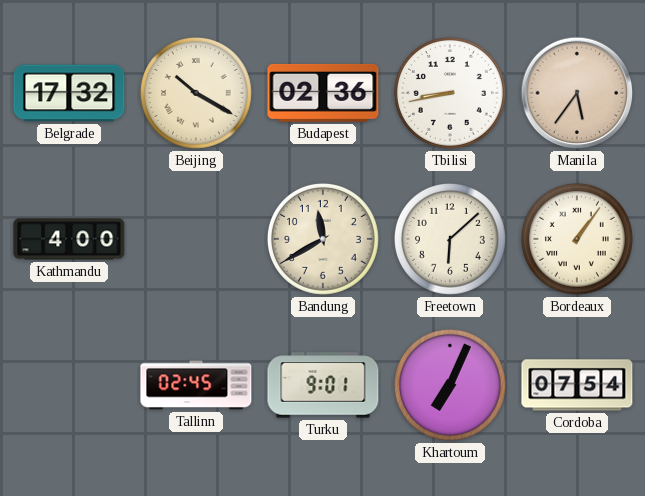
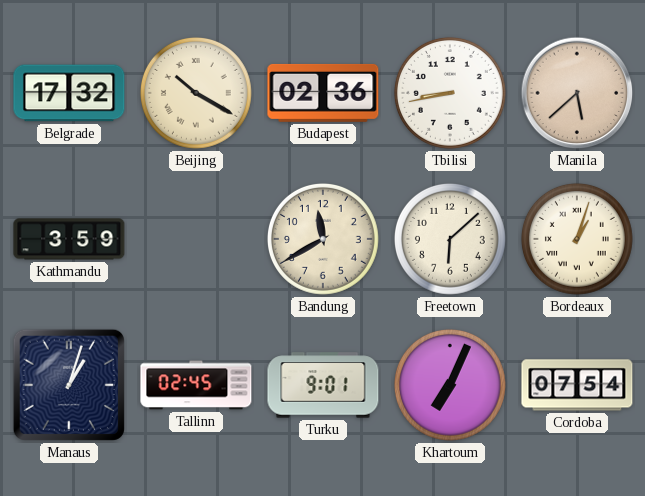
Manila: 5:36 -> 5:38
Kathmandu: 4:00 -> 3:59
Bordeaux: 1:06 -> 1:03
Manaus: none -> 1:03
